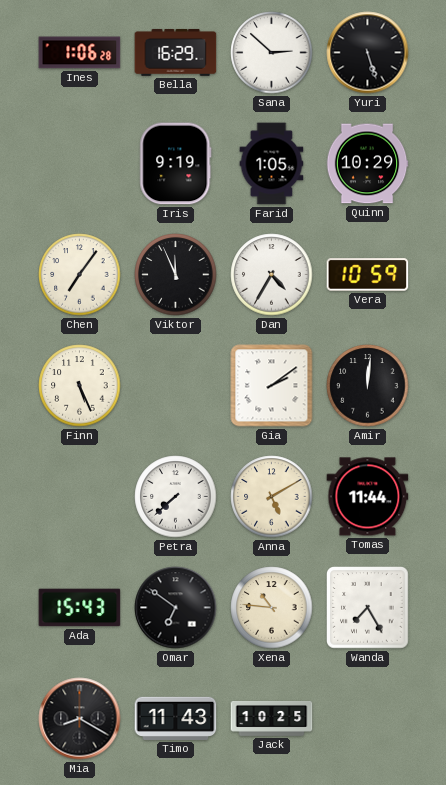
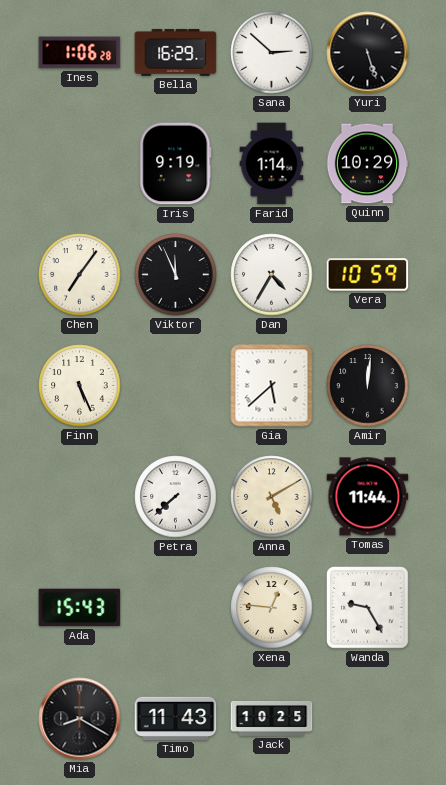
Farid: 1:05 -> 1:14
Gia: 2:09 -> 5:38
Omar: 6:51 -> none
Xena: 10:46 -> 12:46
Wanda: 7:25 -> 9:25
